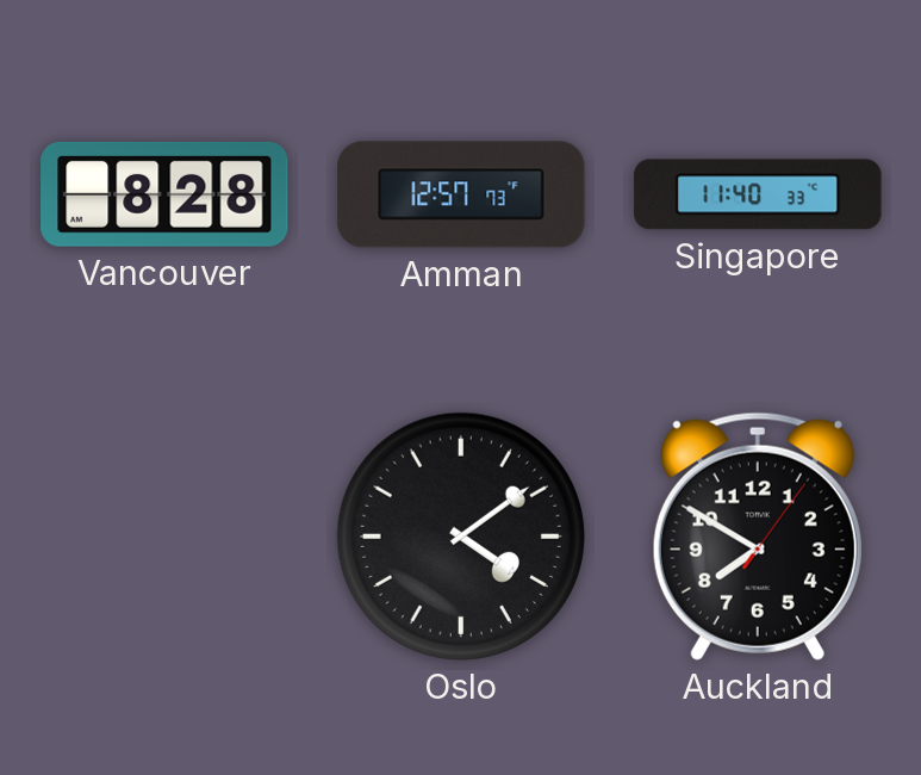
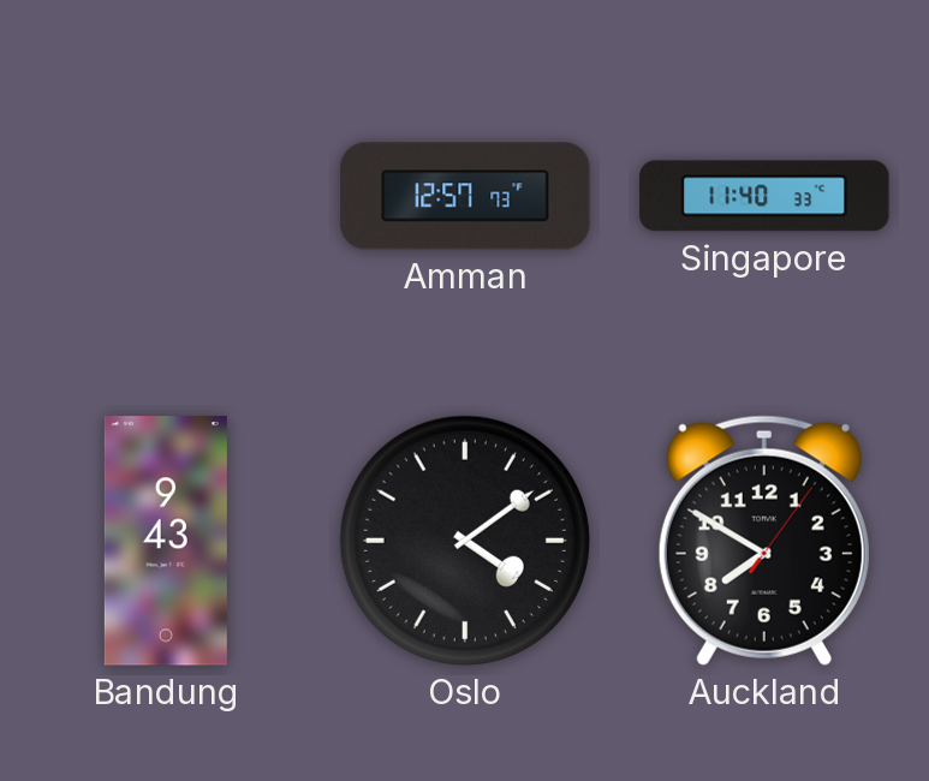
Vancouver: 8:28 -> none
Bandung: none -> 9:43
